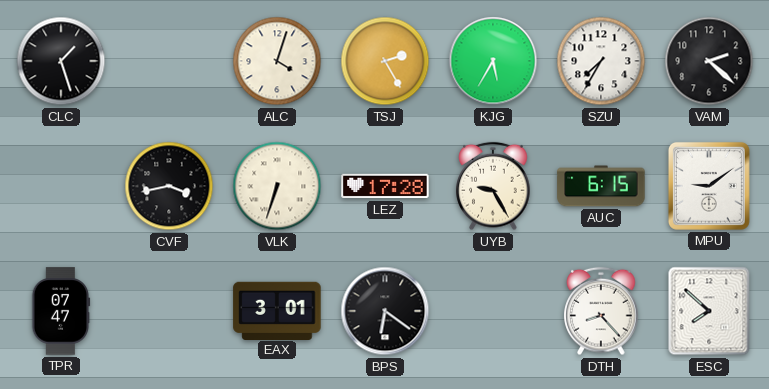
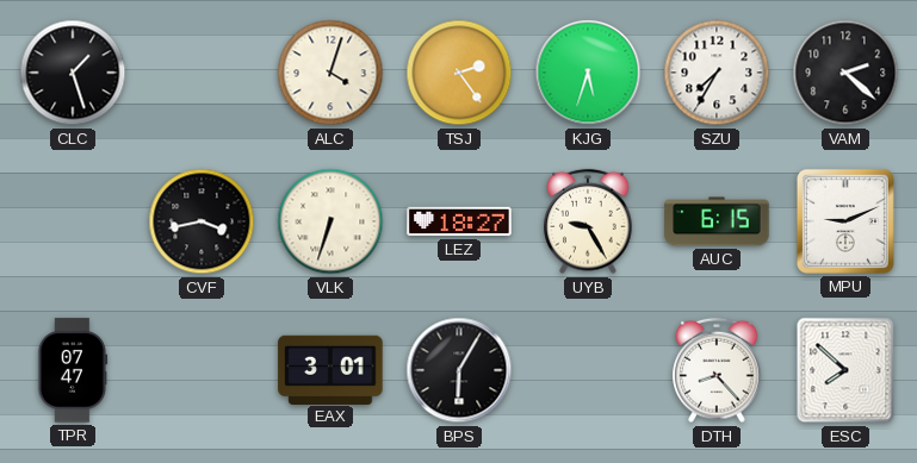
TSJ: 2:25 -> 2:24
KJG: 5:35 -> 5:33
LEZ: 17:28 -> 18:27
MPU: 9:09 -> 9:11
BPS: 6:21 -> 6:05
